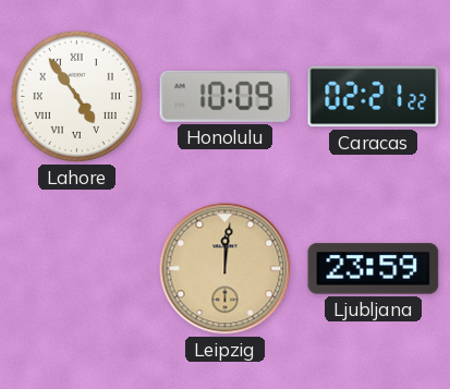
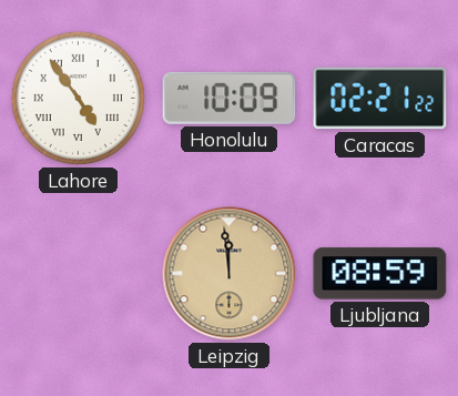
Leipzig: 12:01 -> 11:59
Ljubljana: 23:59 -> 08:59
